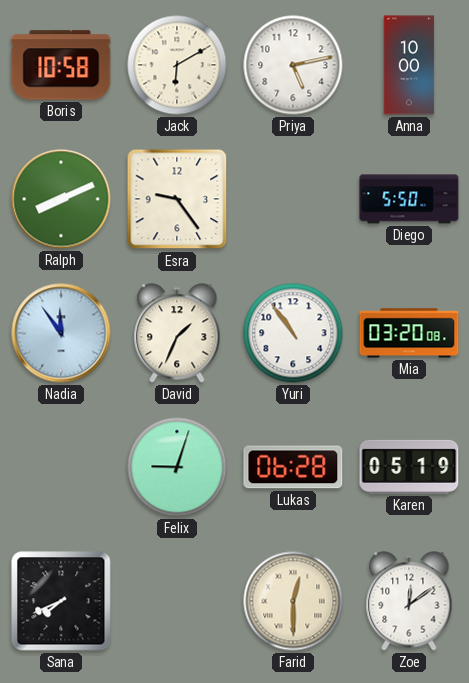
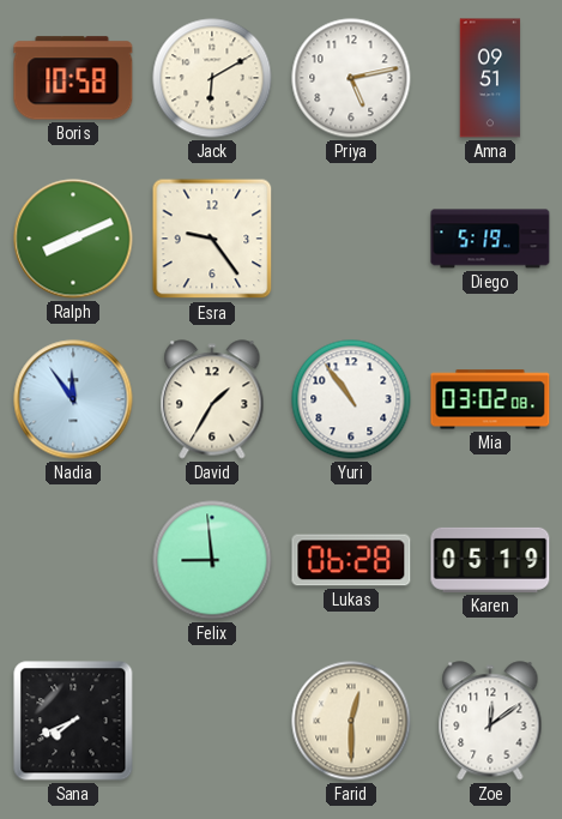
Anna: 10:00 -> 09:51
Diego: 5:50 -> 5:19
David: 1:34 -> 1:35
Mia: 03:20 -> 03:02
Felix: 9:03 -> 8:59
